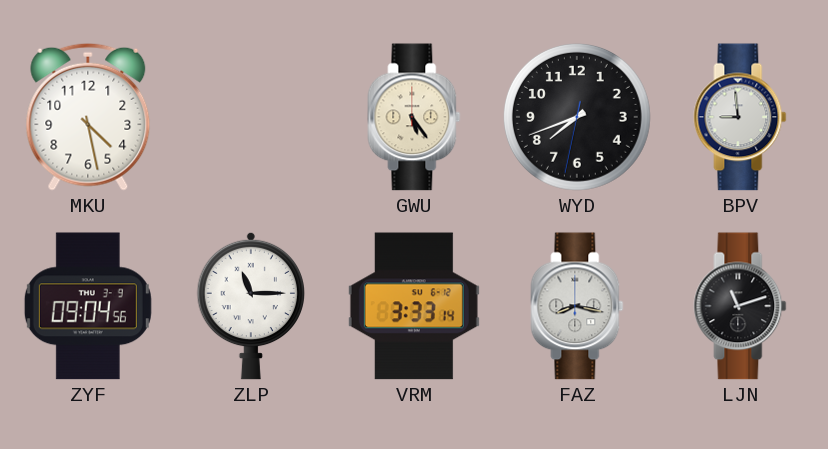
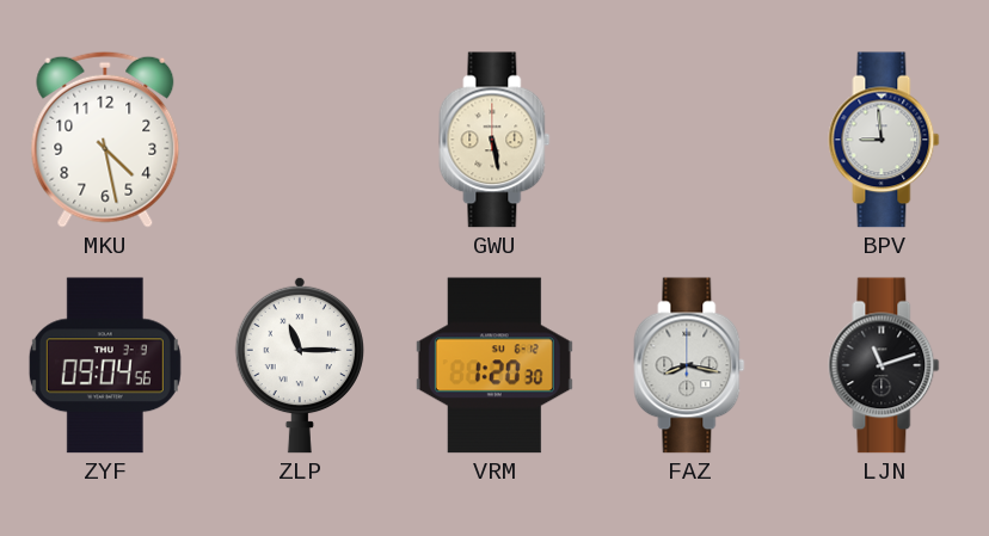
GWU: 5:24 -> 5:28
WYD: 7:41 -> none
VRM: 3:33 -> 1:20
